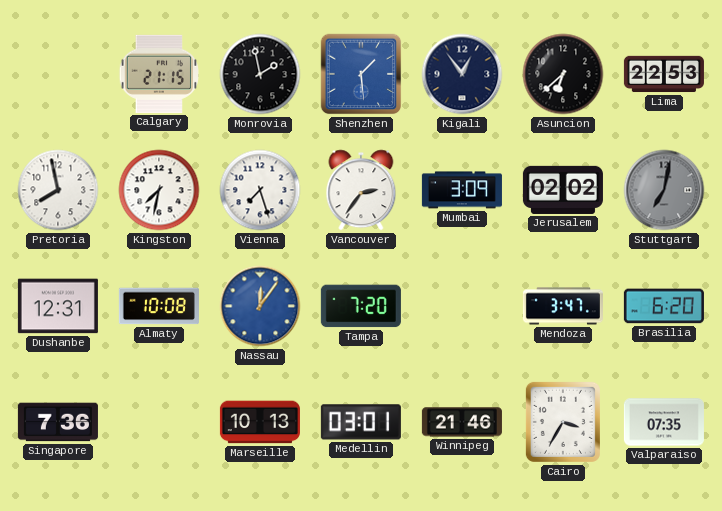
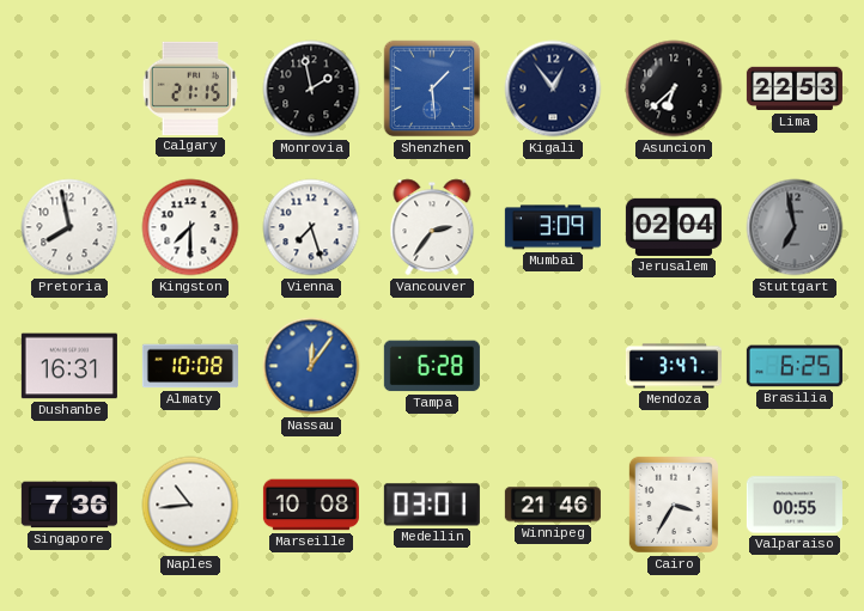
Kingston: 7:32 -> 7:30
Jerusalem: 02:02 -> 02:04
Stuttgart: 7:02 -> 6:58
Dushanbe: 12:31 -> 16:31
Tampa: 7:20 -> 6:28
Brasilia: 6:20 -> 6:25
Naples: none -> 10:44
Marseille: 10:13 -> 10:08
Valparaiso: 07:35 -> 00:55
